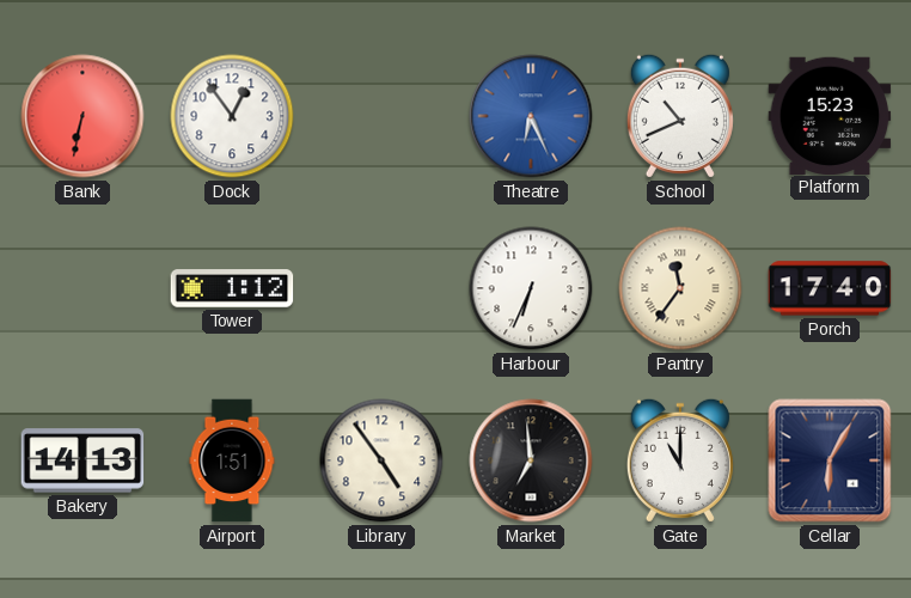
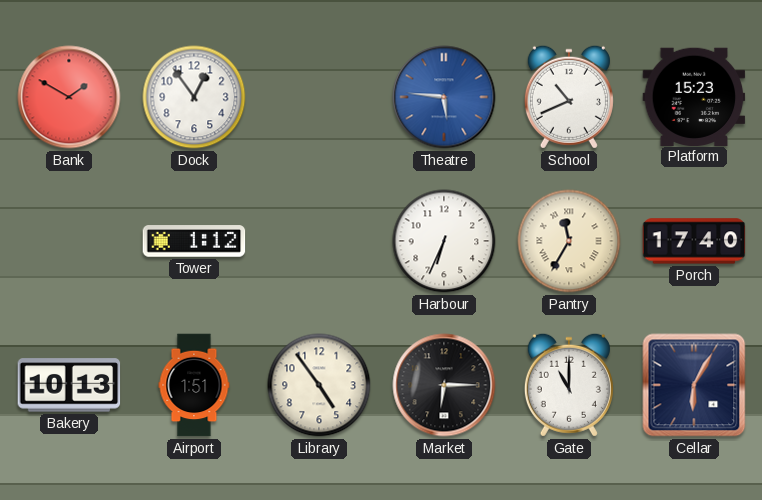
Bank: 6:32 -> 1:50
Theatre: 6:26 -> 5:46
Pantry: 11:36 -> 11:35
Bakery: 14:13 -> 10:13
Market: 6:59 -> 6:15
